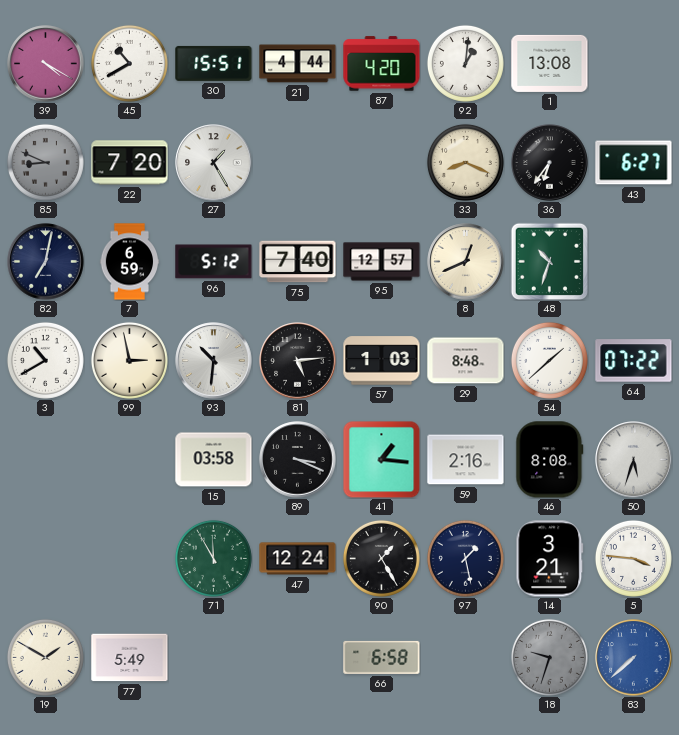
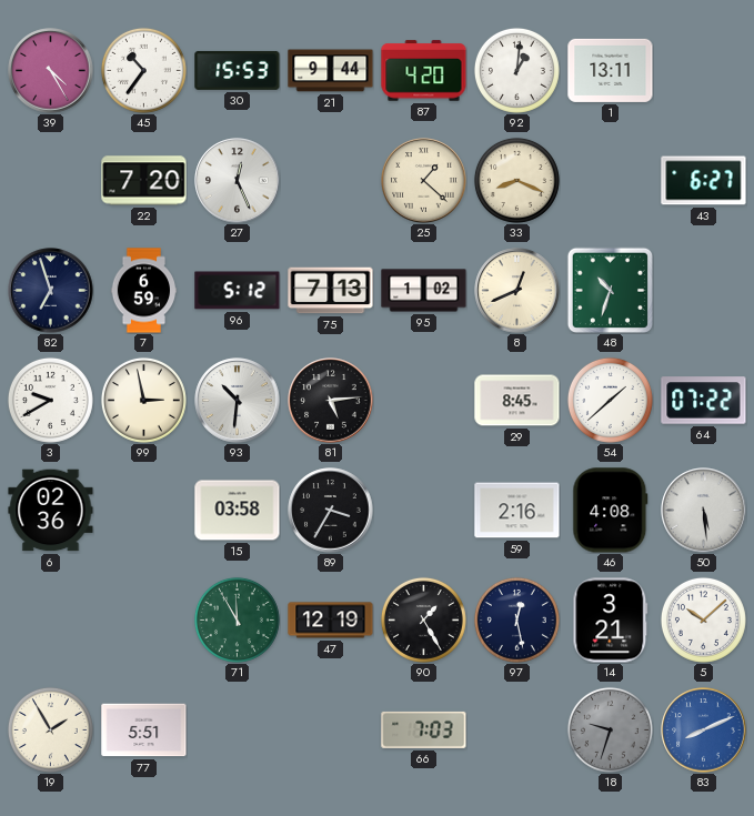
39: 4:20 -> 4:25
45: 10:40 -> 10:36
30: 15:51 -> 15:53
21: 4:44 -> 9:44
1: 13:08 -> 13:11
85: 8:49 -> none
27: 1:25 -> 12:26
25: none -> 1:22
36: 6:36 -> none
82: 7:02 -> 6:57
75: 7:40 -> 7:13
95: 12:57 -> 1:02
3: 10:40 -> 9:40
57: 1:03 -> none
29: 8:48 -> 8:45
6: none -> 02:36
89: 3:19 -> 3:35
41: 1:16 -> none
46: 8:08 -> 4:08
50: 5:33 -> 5:29
47: 12:24 -> 12:19
97: 1:28 -> 12:28
5: 3:46 -> 10:08
19: 1:50 -> 1:55
77: 5:49 -> 5:51
66: 6:58 -> 7:03
83: 7:38 -> 8:11
